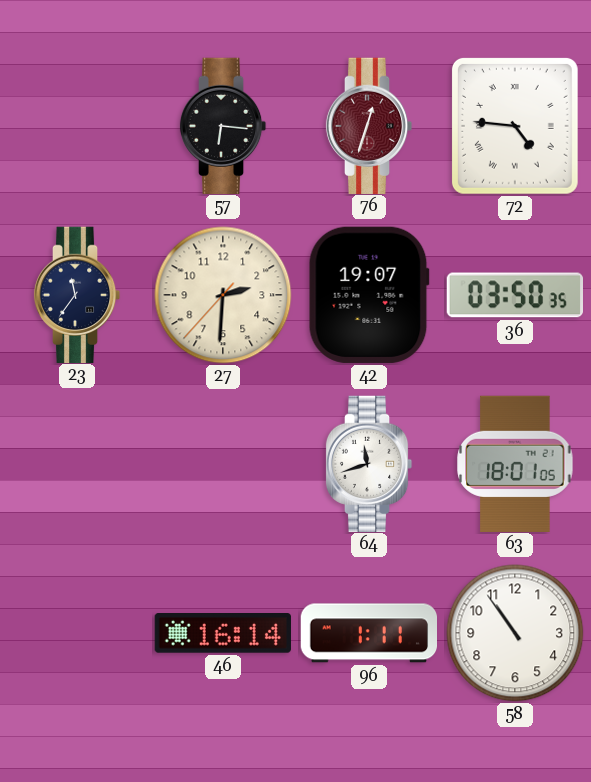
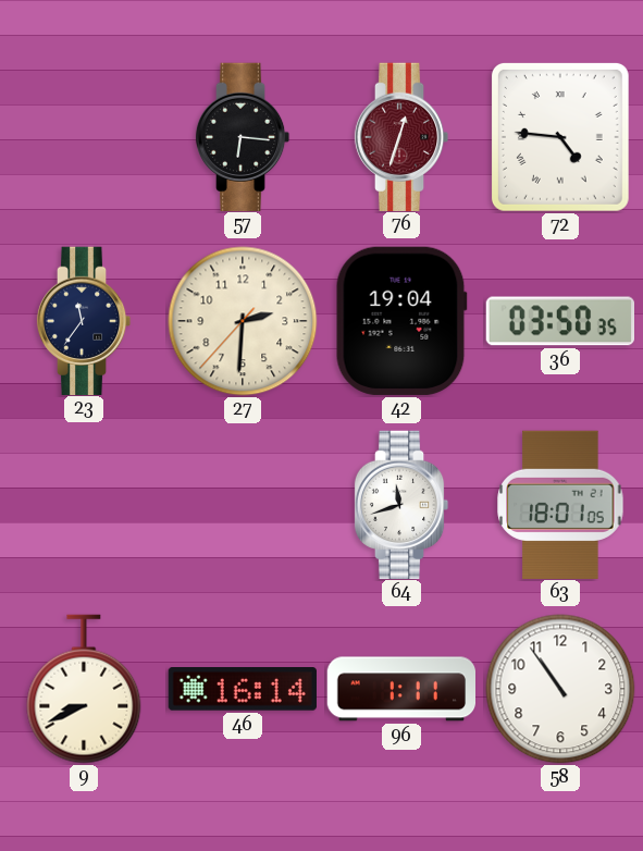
42: 19:07 -> 19:04
9: none -> 8:41
